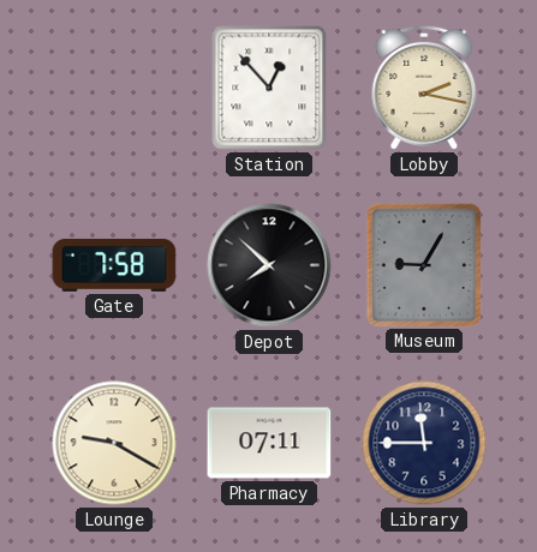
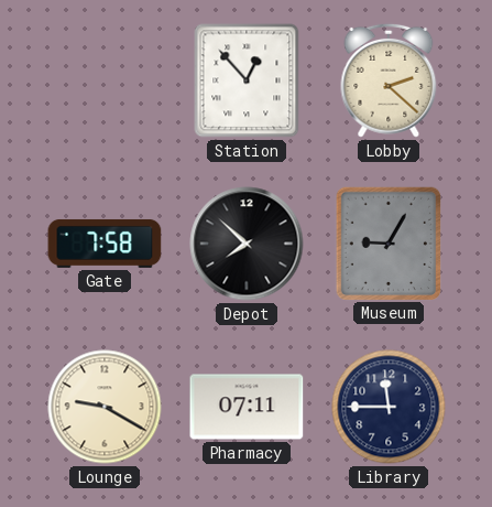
Lobby: 2:17 -> 2:22
